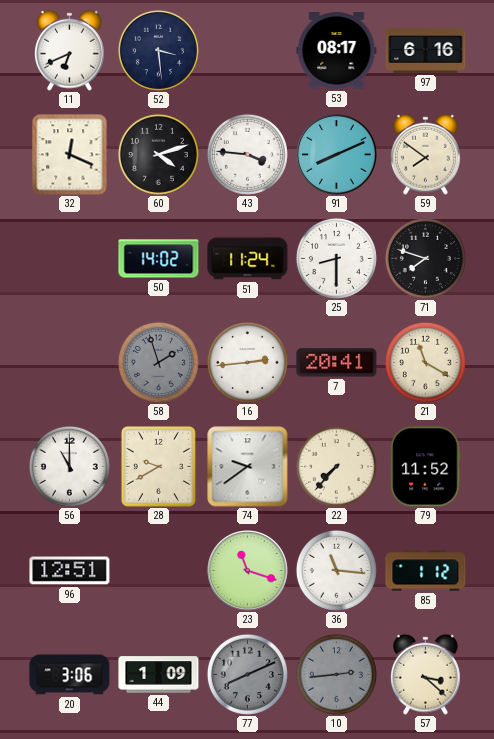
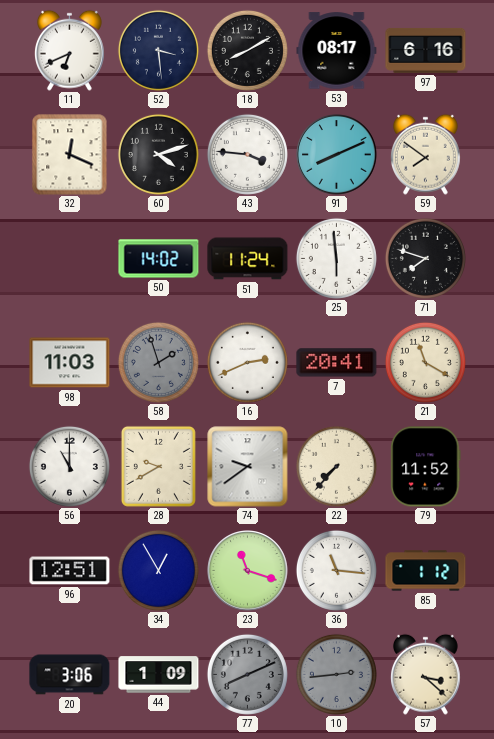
18: none -> 8:10
25: 8:30 -> 5:59
98: none -> 11:03
16: 2:44 -> 2:41
34: none -> 12:55
